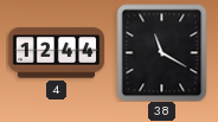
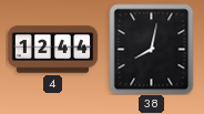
38: 11:20 -> 8:02
